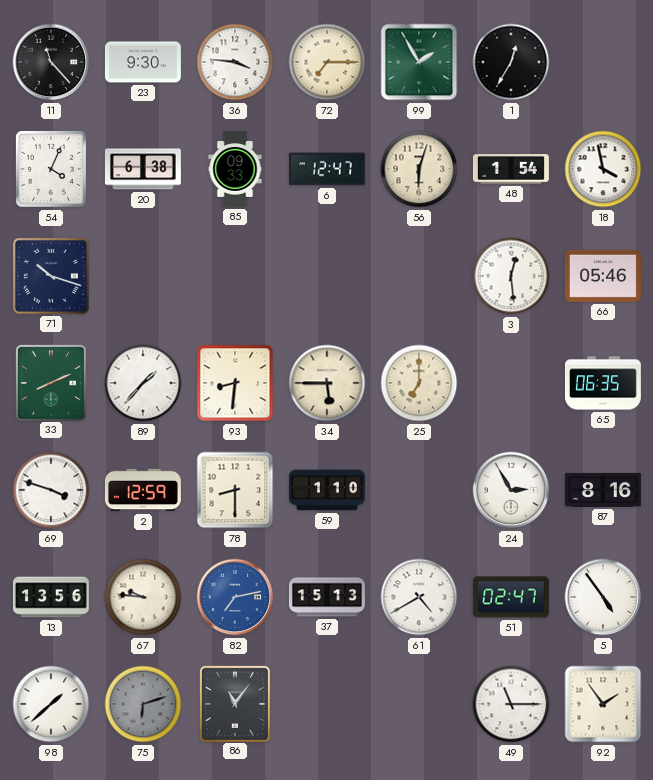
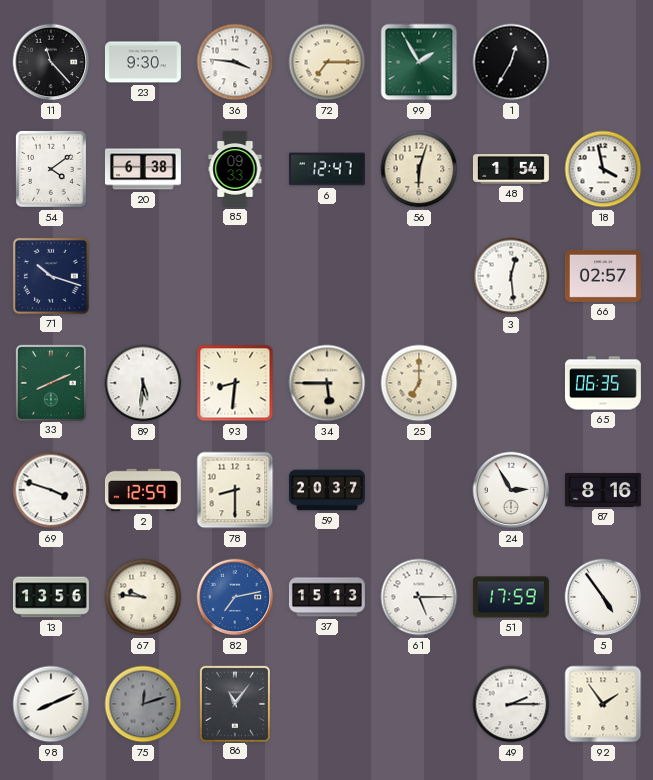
54: 4:04 -> 4:09
66: 05:46 -> 02:57
89: 1:37 -> 5:31
59: 1:10 -> 20:37
61: 4:40 -> 5:15
51: 02:47 -> 17:59
98: 1:38 -> 8:11
75: 6:12 -> 12:12
49: 11:15 -> 2:15
